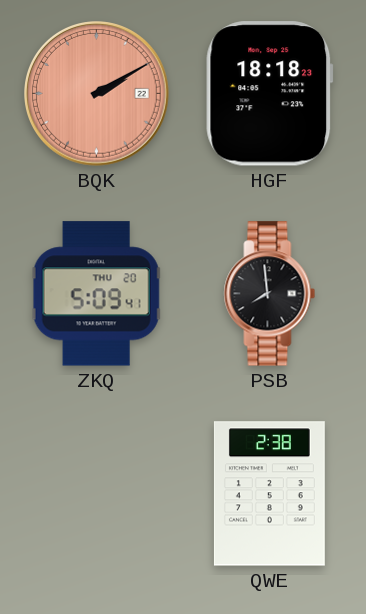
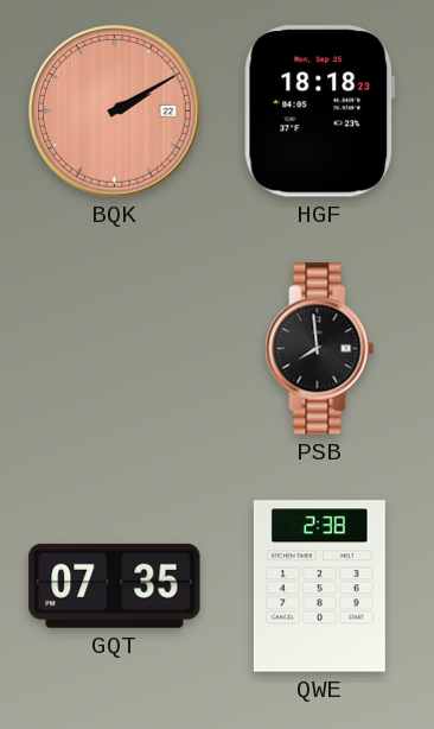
ZKQ: 5:09 -> none
GQT: none -> 07:35
